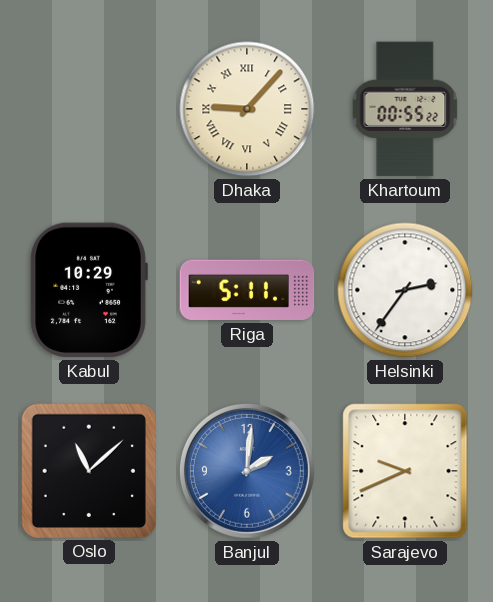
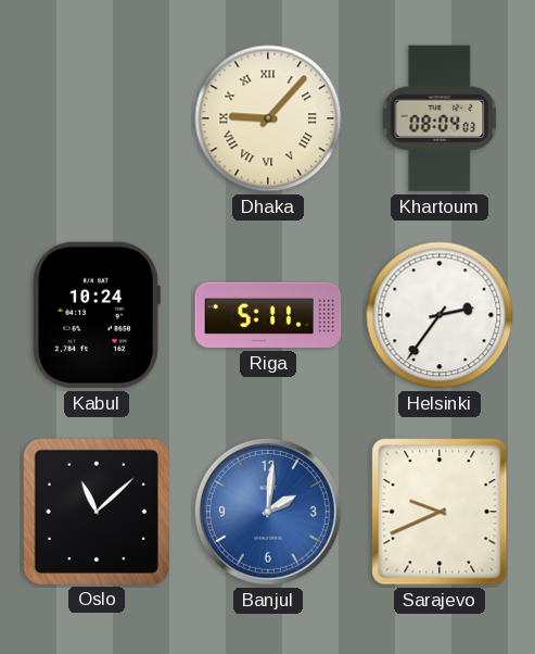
Khartoum: 00:55 -> 08:04
Kabul: 10:29 -> 10:24
